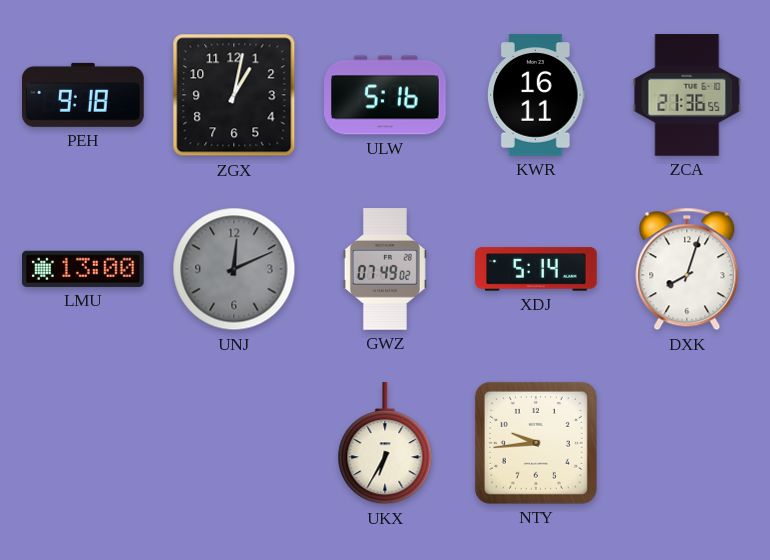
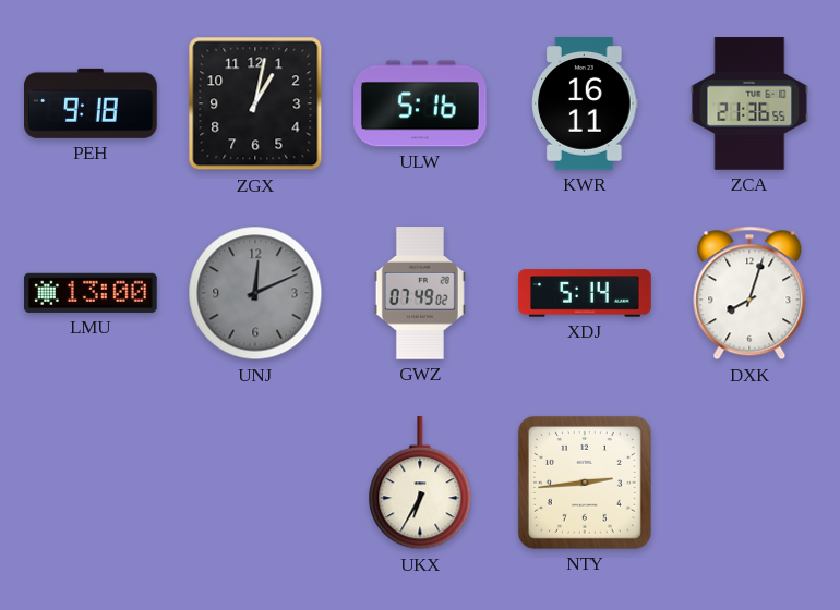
NTY: 9:44 -> 2:44
